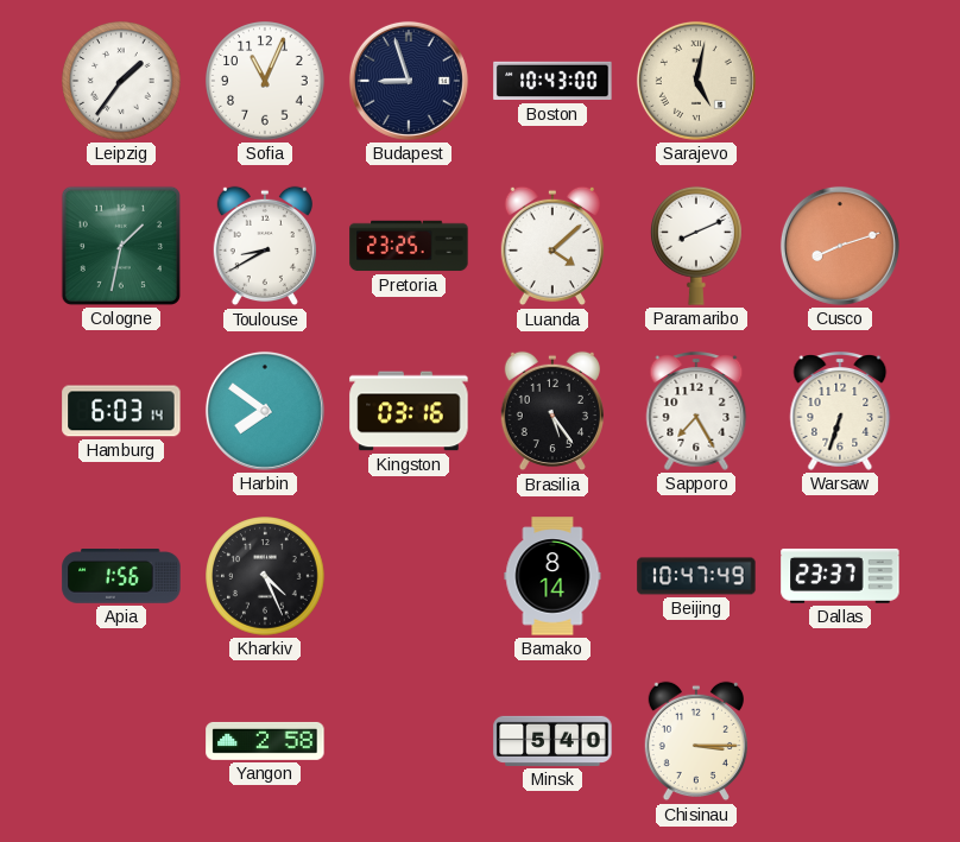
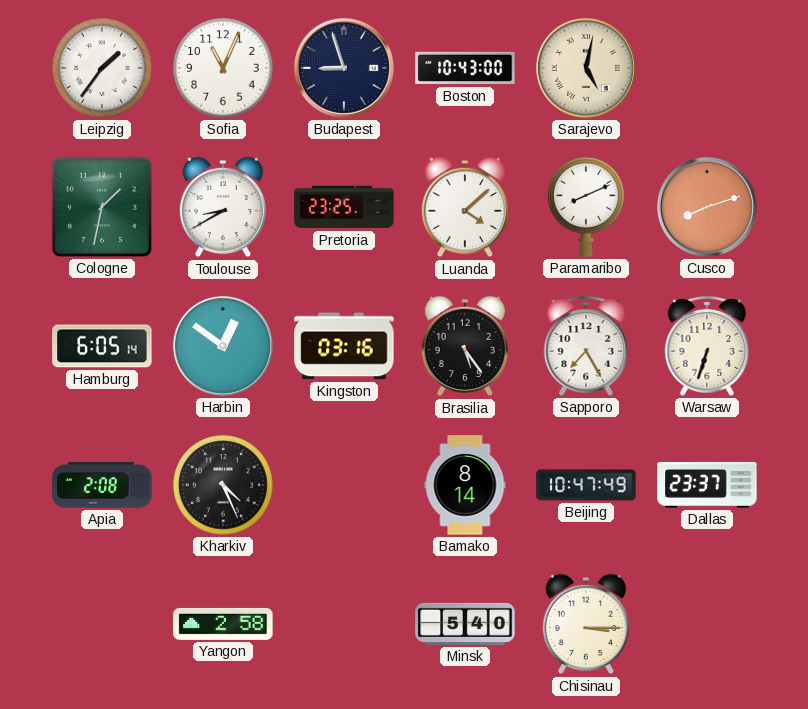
Hamburg: 6:03 -> 6:05
Harbin: 7:51 -> 12:51
Apia: 1:56 -> 2:08
